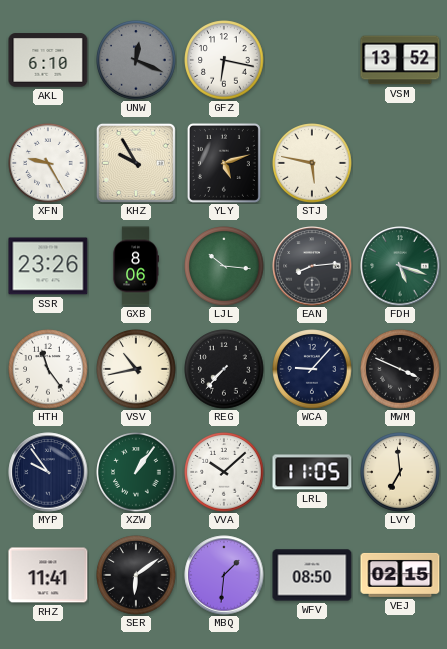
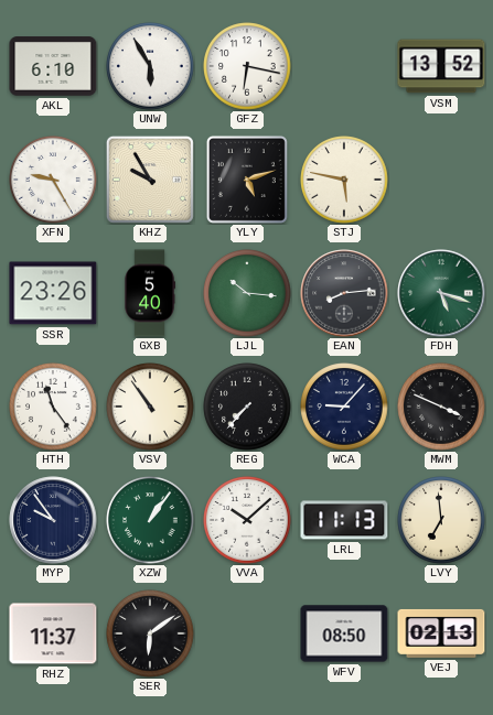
UNW: 12:19 -> 5:55
UNW dial: grey -> white
GXB: 8:06 -> 5:40
VSV: 10:43 -> 10:54
LRL: 11:05 -> 11:13
RHZ: 11:41 -> 11:37
MBQ: 1:31 -> none
VEJ: 02:15 -> 02:13
